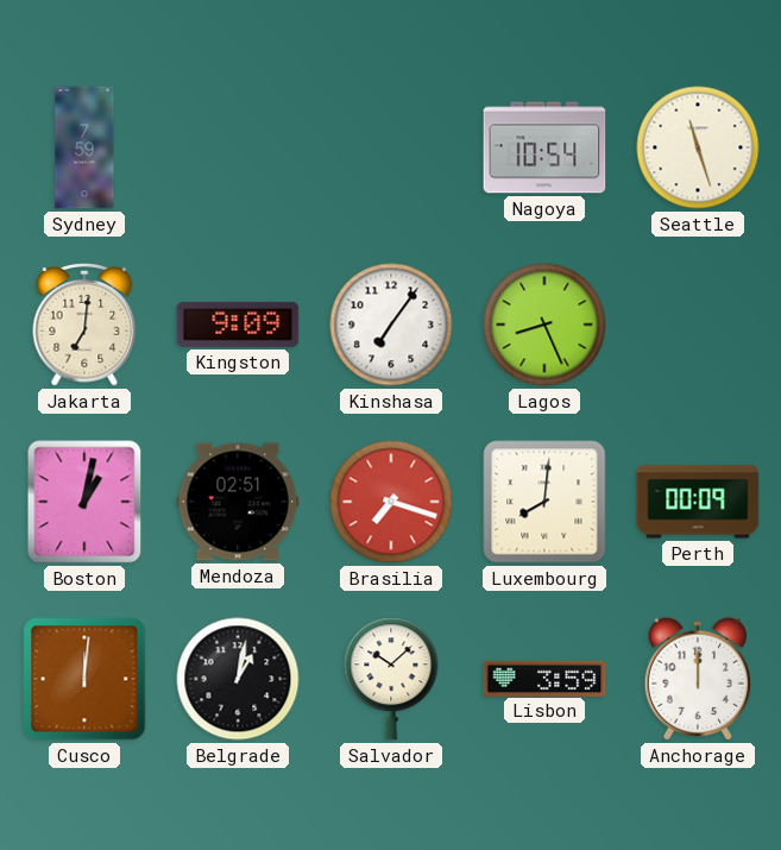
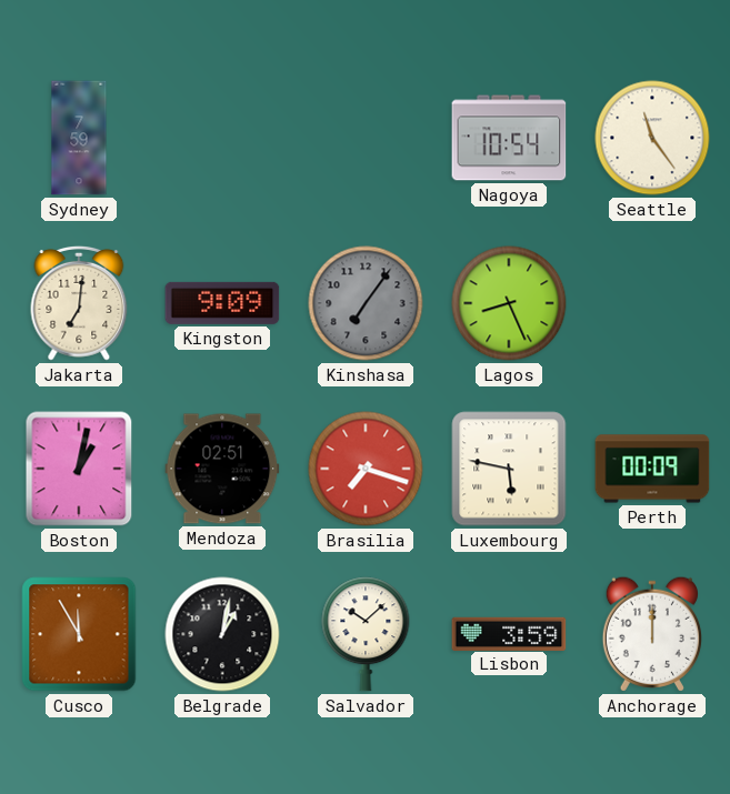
Seattle: 11:27 -> 11:24
Kinshasa dial: white -> grey
Luxembourg: 8:01 -> 5:47
Cusco: 12:01 -> 11:55
